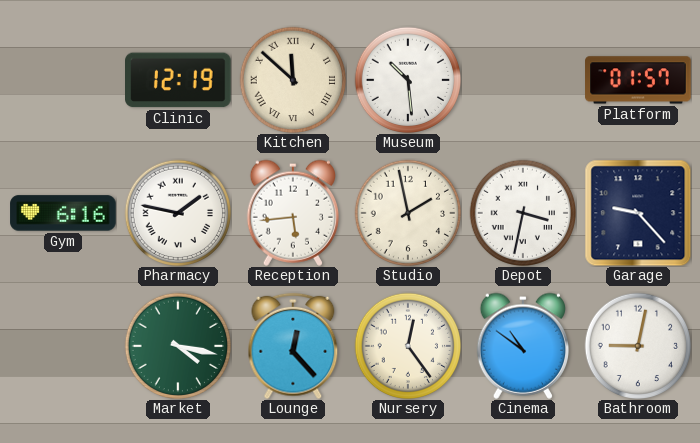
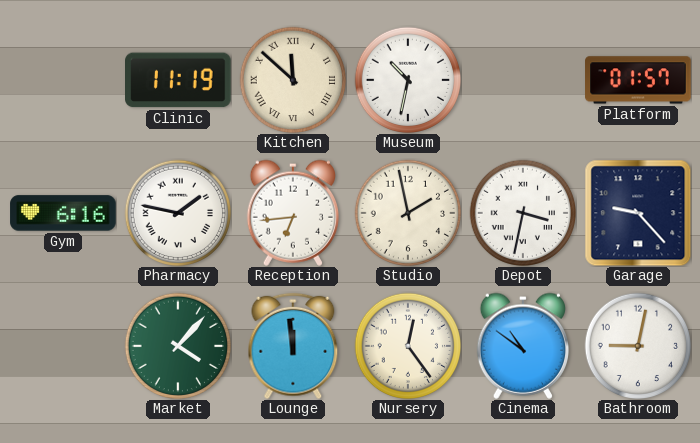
Clinic: 12:19 -> 11:19
Museum: 10:29 -> 10:32
Reception: 5:44 -> 6:44
Market: 4:17 -> 4:07
Lounge: 12:23 -> 11:59
